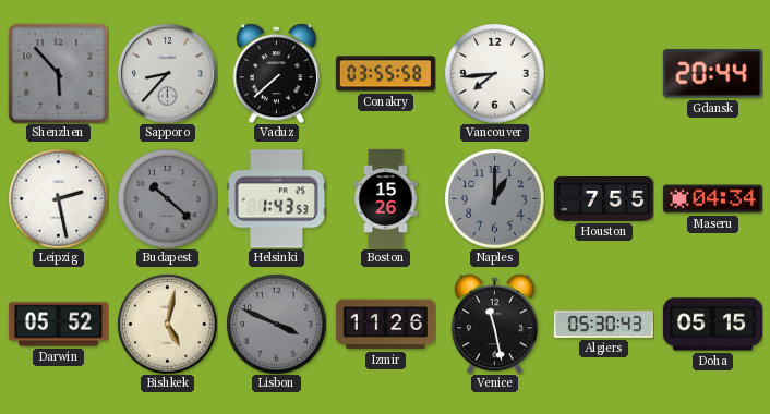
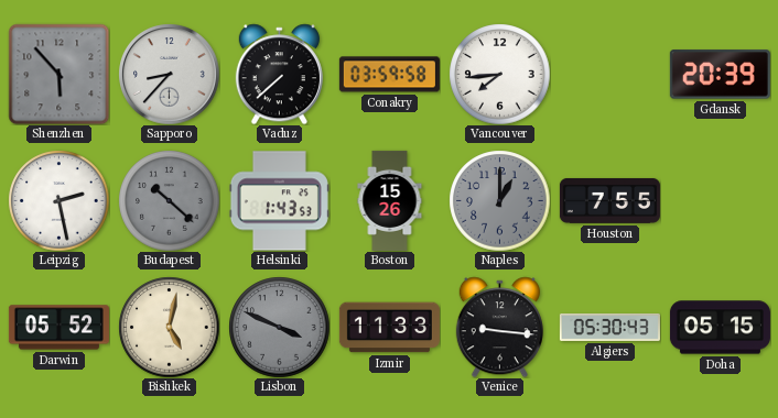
Conakry: 03:55 -> 03:59
Gdansk: 20:44 -> 20:39
Maseru: 04:34 -> none
Izmir: 11:26 -> 11:33
Venice: 11:28 -> 9:16
